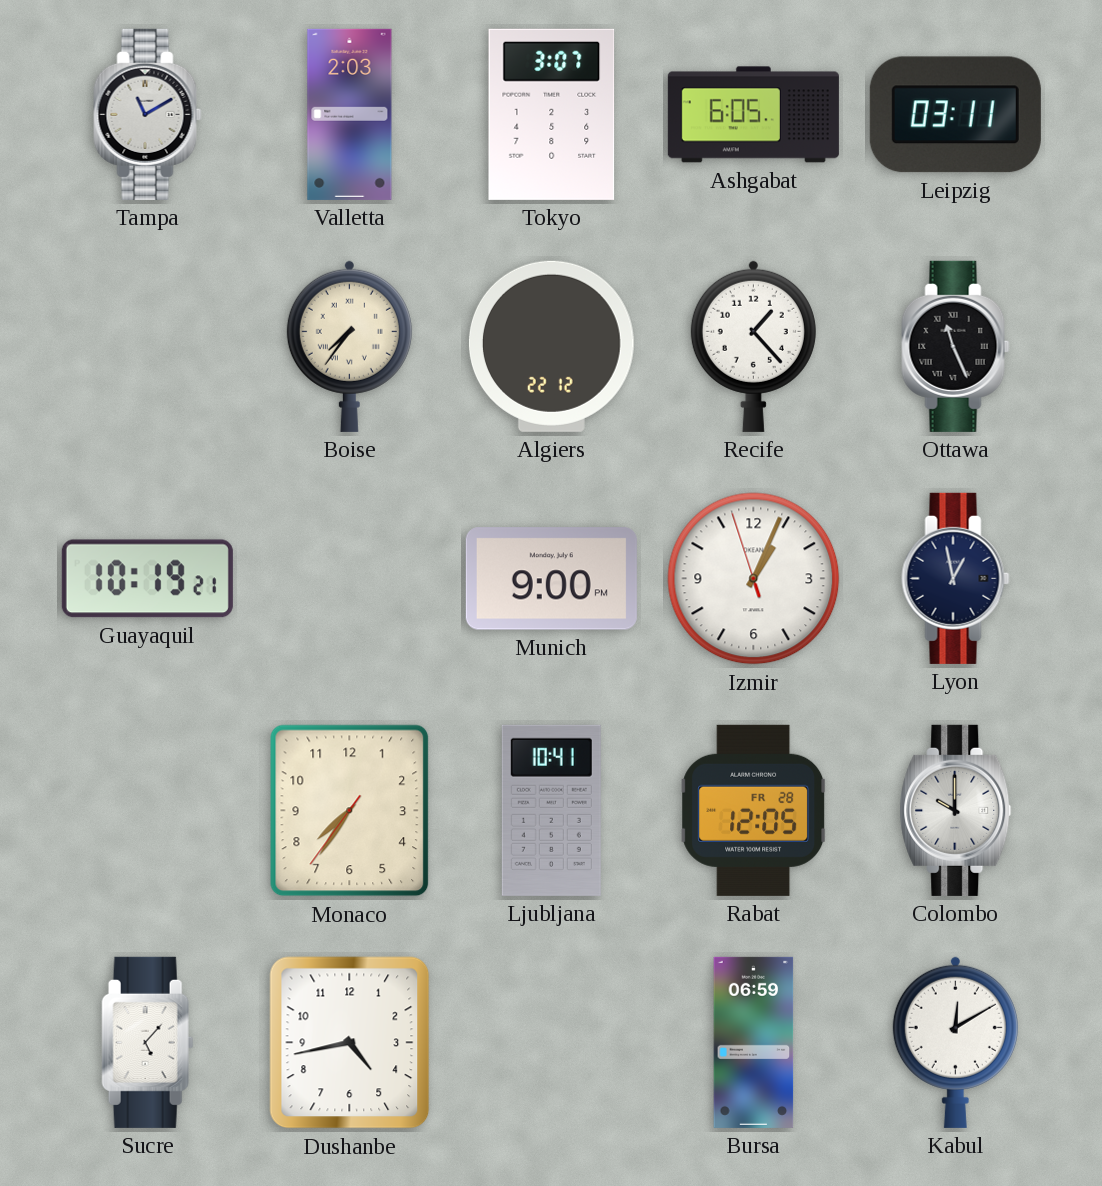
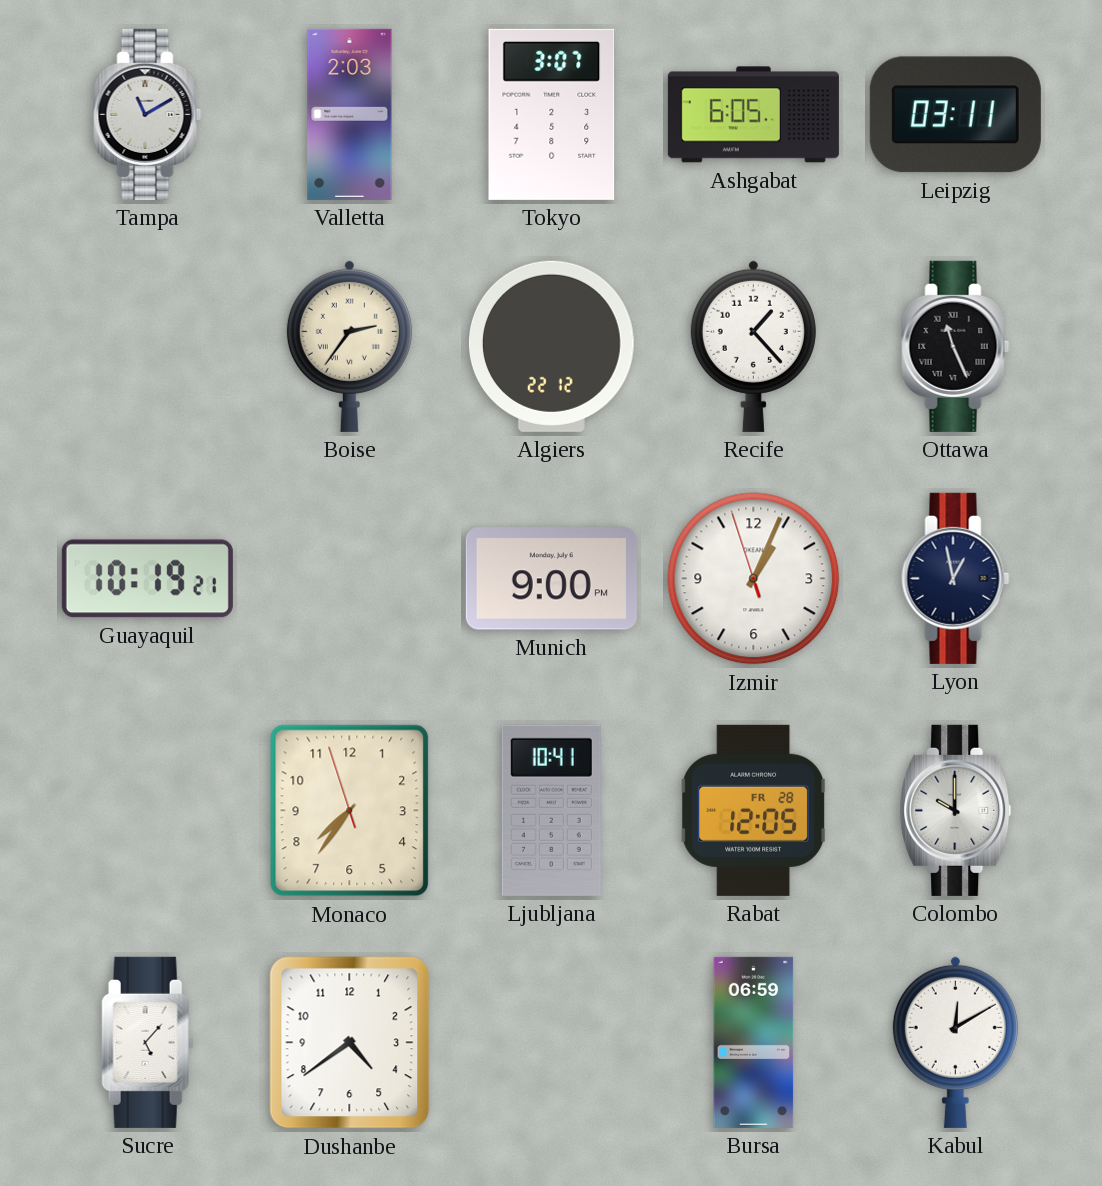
Boise: 7:36 -> 2:36
Monaco: 7:35:36 -> 7:35:57
Dushanbe: 4:43 -> 4:39
